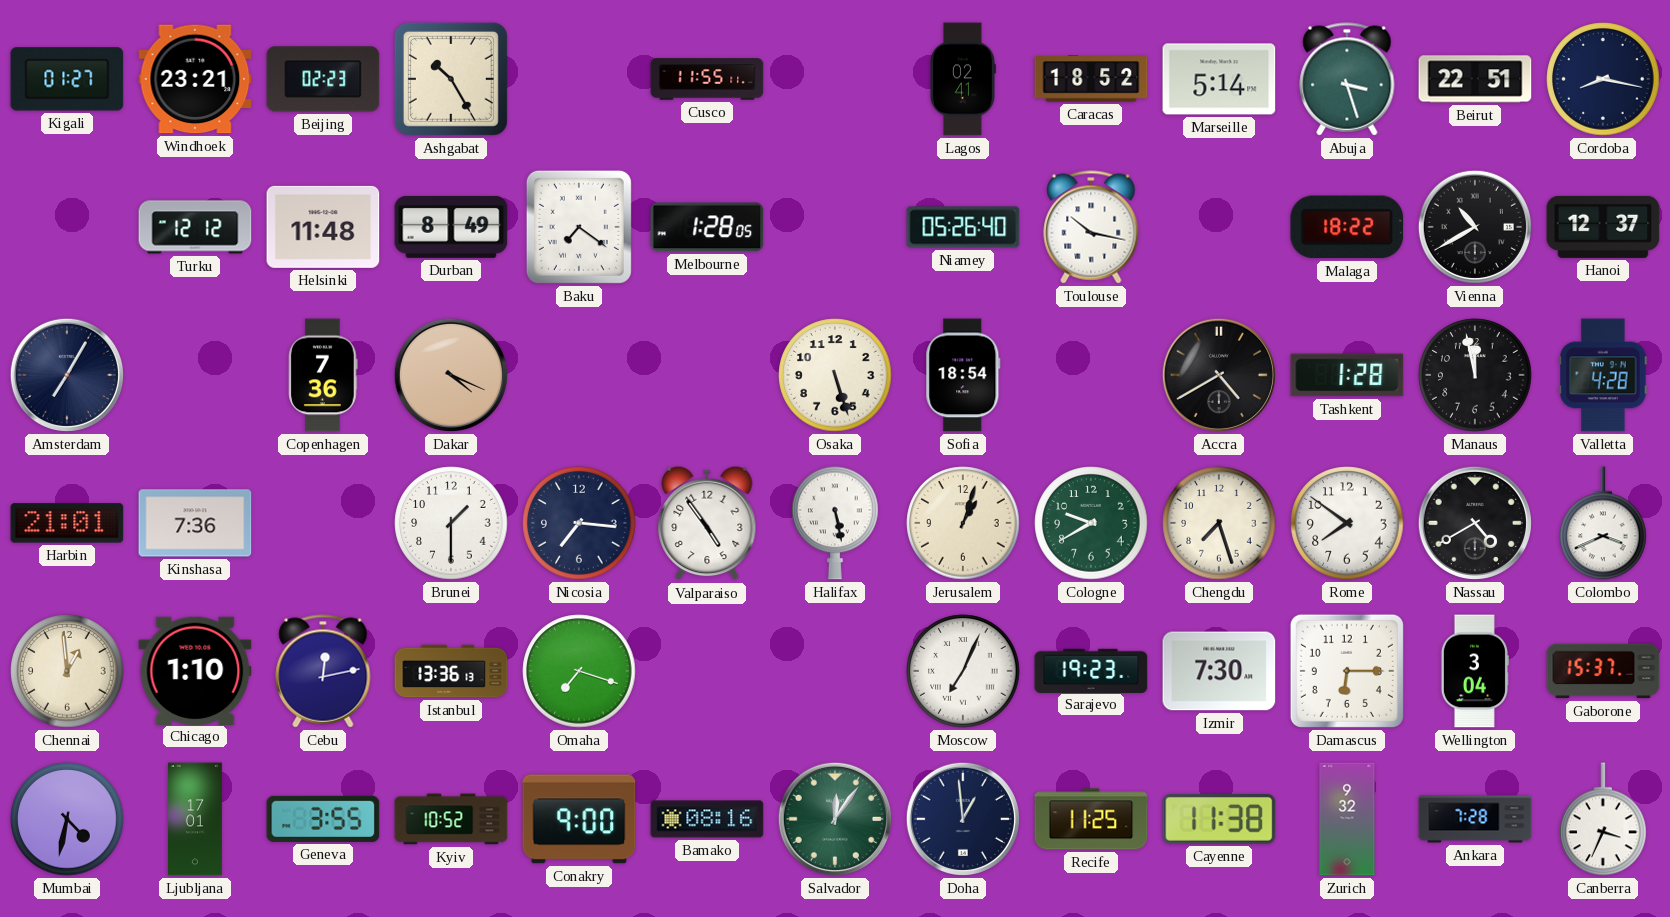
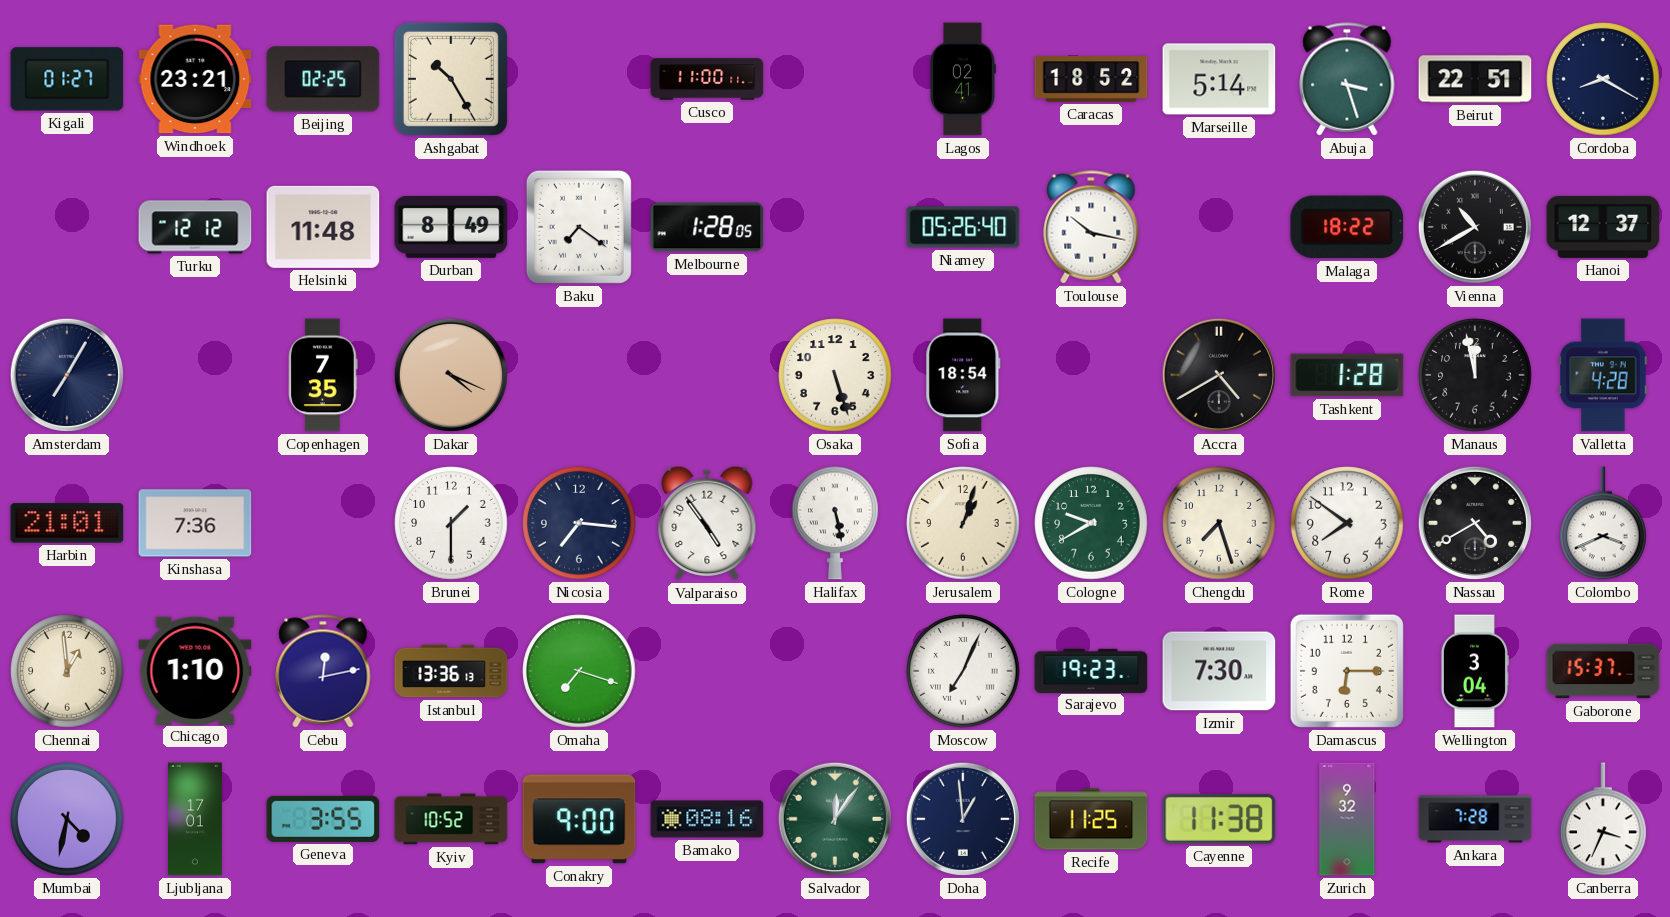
Beijing: 02:23 -> 02:25
Cusco: 11:55 -> 11:00
Cordoba: 8:17 -> 8:20
Copenhagen: 7:36 -> 7:35
